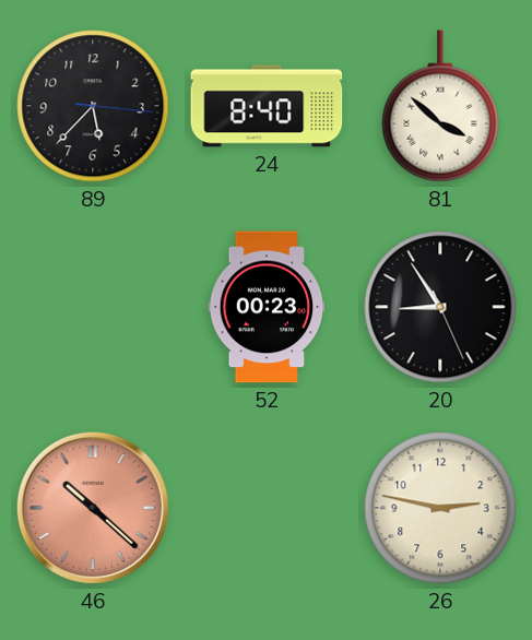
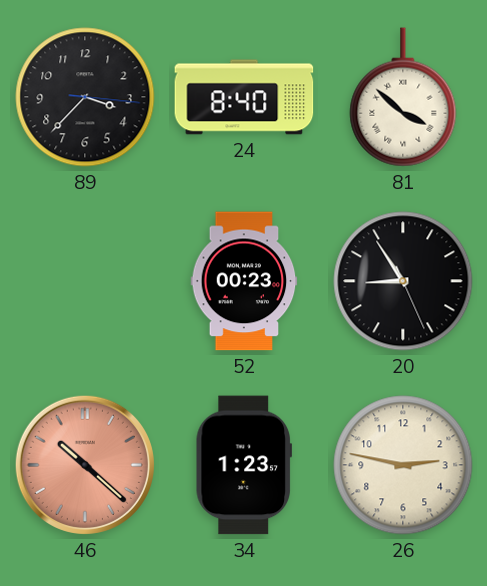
89: 5:37 -> 3:37
34: none -> 1:23
